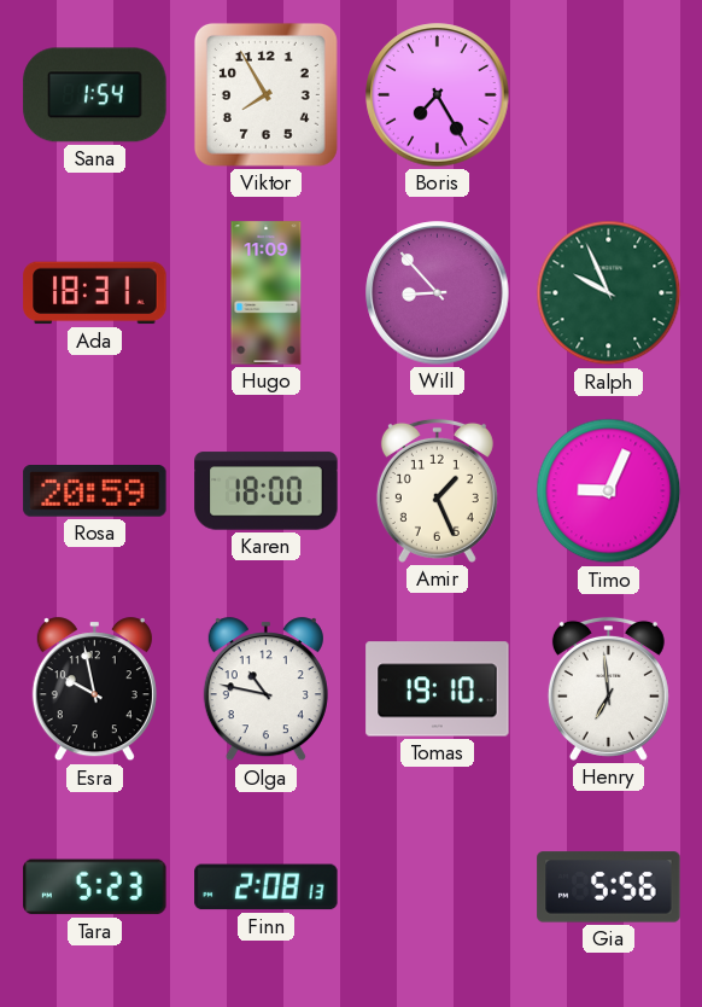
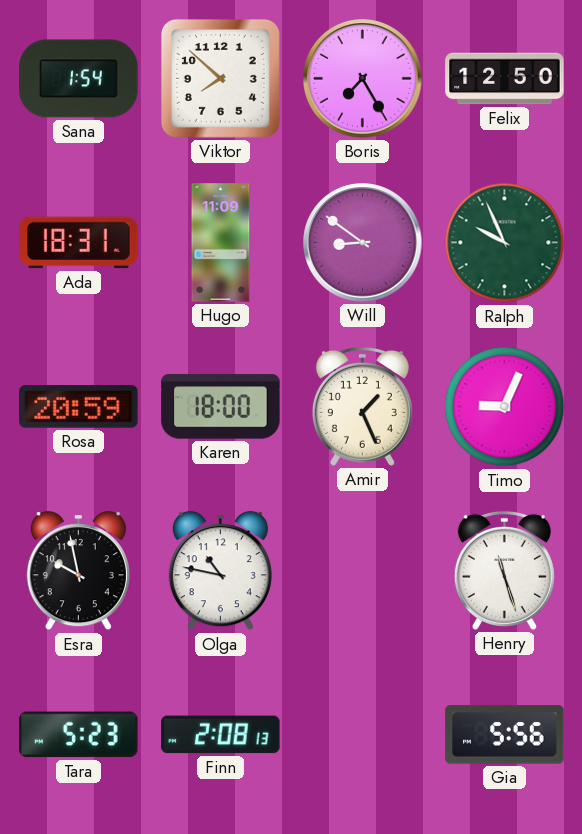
Viktor: 7:55 -> 7:52
Felix: none -> 12:50
Will: 8:53 -> 8:51
Tomas: 19:10 -> none
Henry: 6:59 -> 11:27
